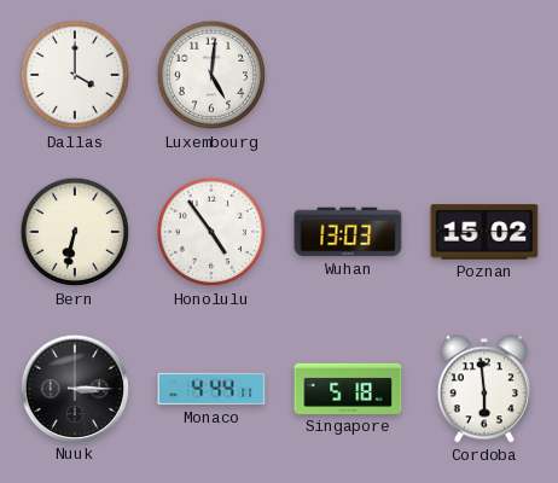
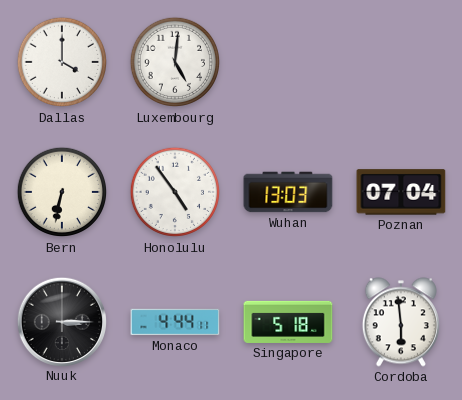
Poznan: 15:02 -> 07:04
